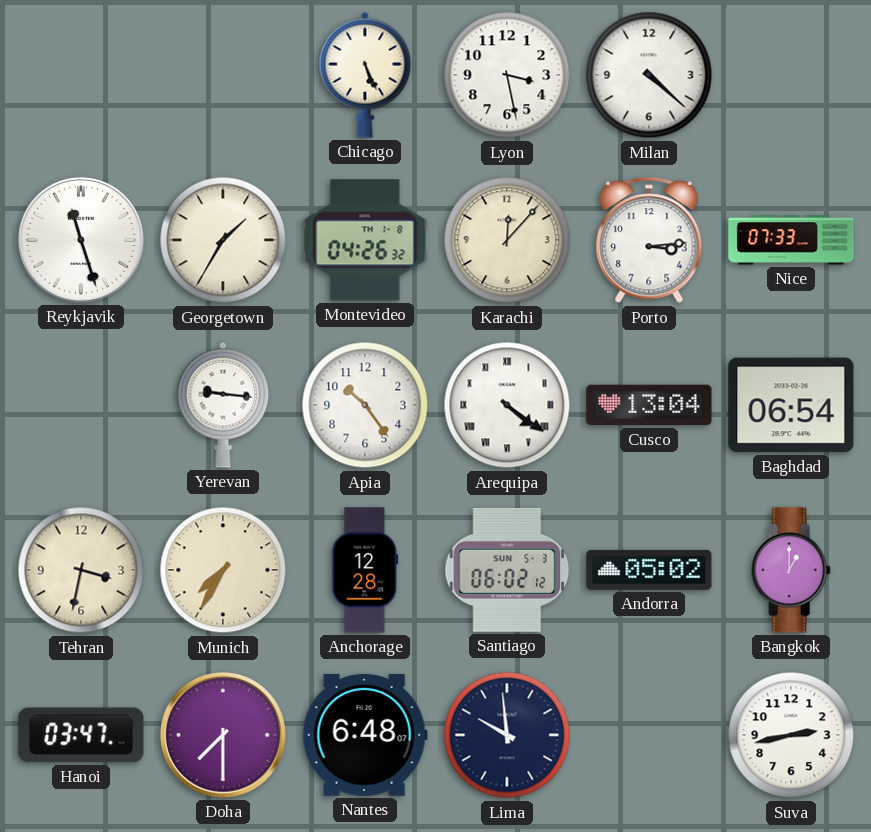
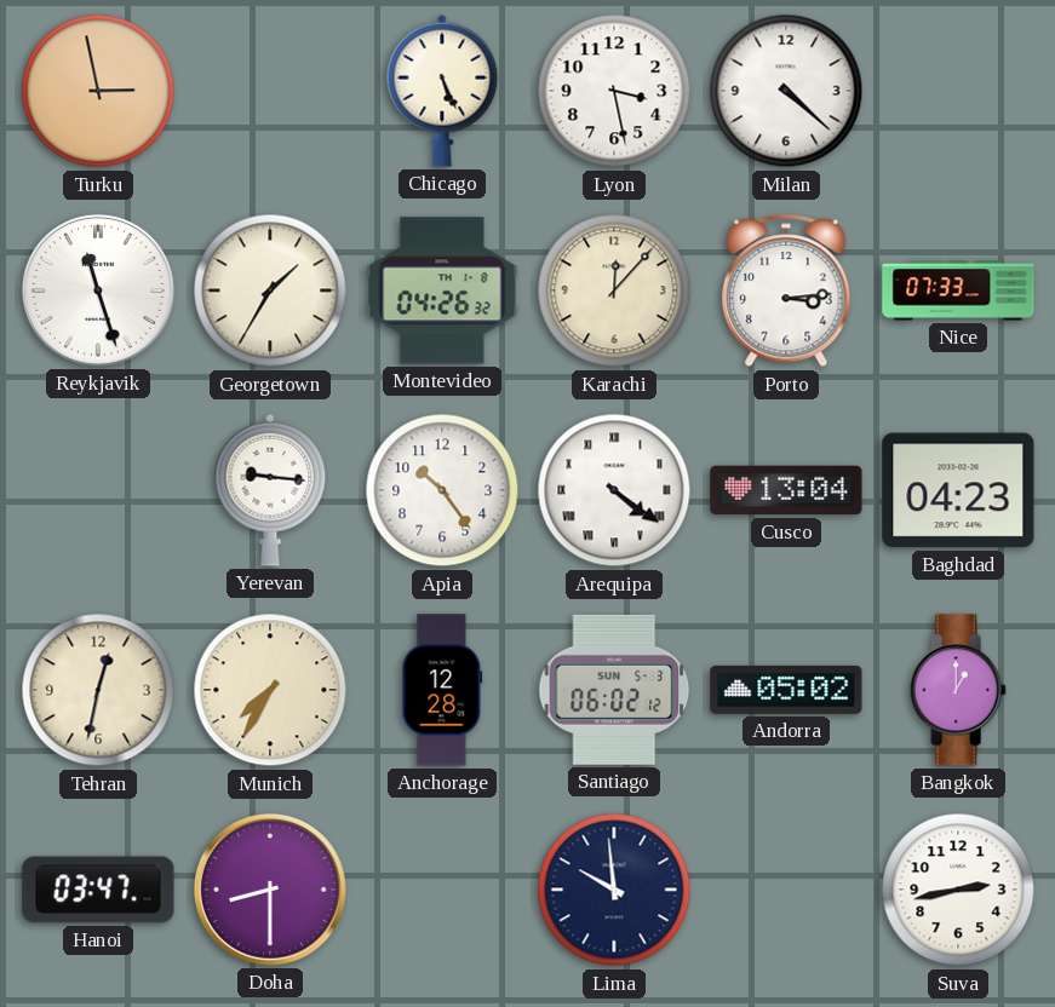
Turku: none -> 2:58
Baghdad: 06:54 -> 04:23
Tehran: 3:32 -> 12:32
Doha: 7:30 -> 8:30
Nantes: 6:48 -> none
